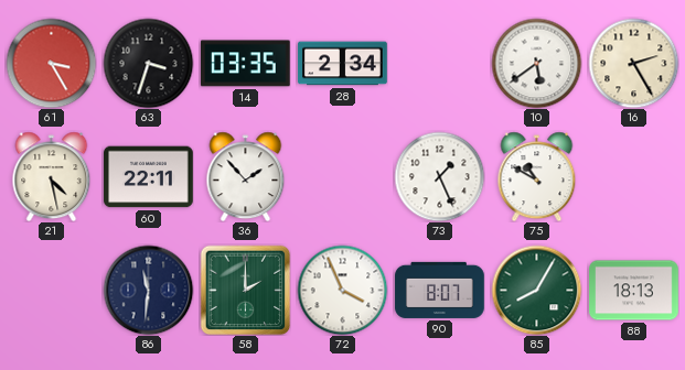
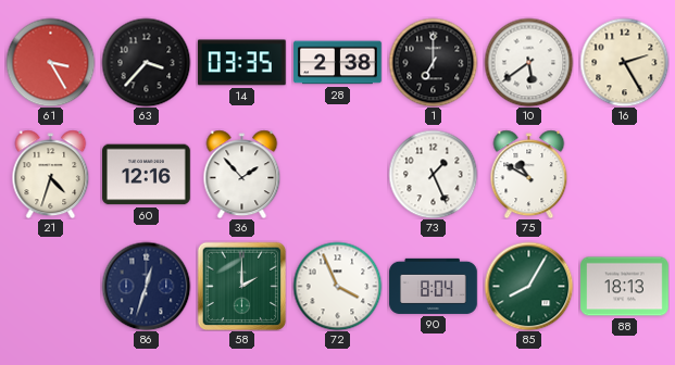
63: 3:33 -> 3:37
28: 2:34 -> 2:38
1: none -> 7:00
21: 4:28 -> 4:33
60: 22:11 -> 12:16
86: 11:31 -> 12:33
90: 8:07 -> 8:04
